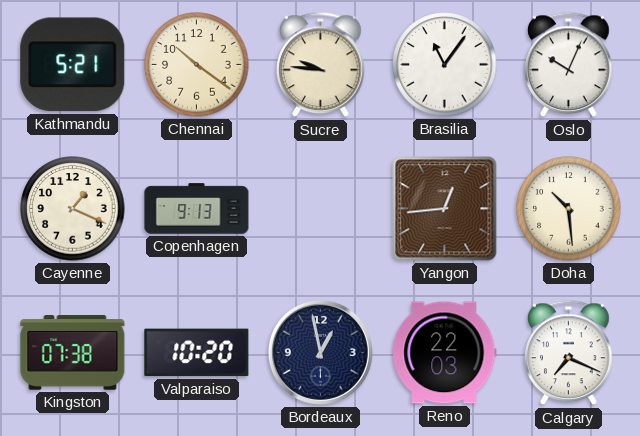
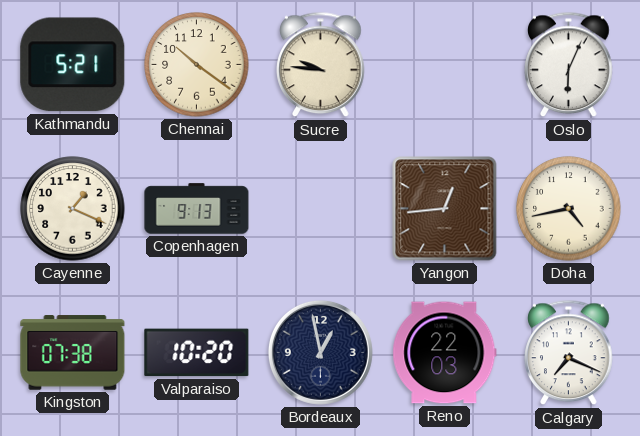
Brasilia: 11:06 -> none
Oslo: 10:04 -> 6:04
Doha: 10:29 -> 4:43
